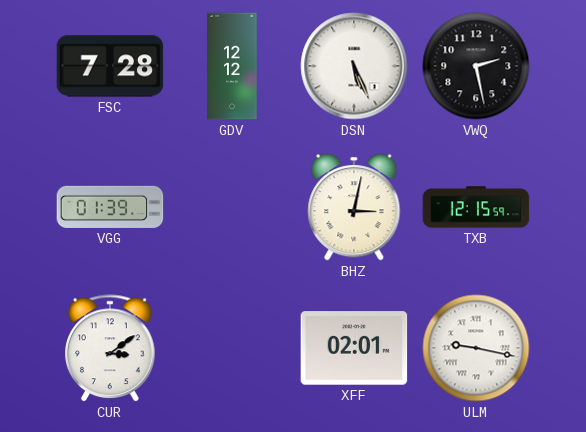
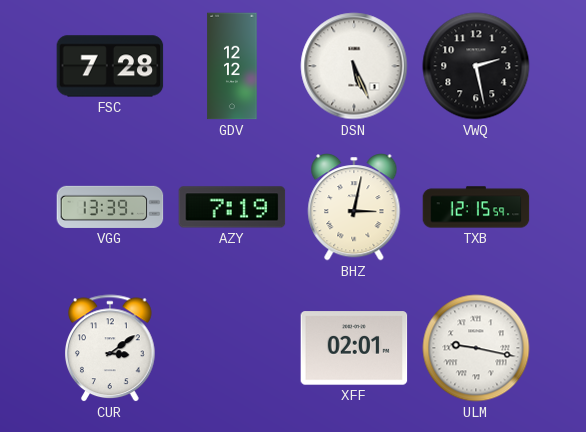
VGG: 01:39 -> 13:39
AZY: none -> 7:19
